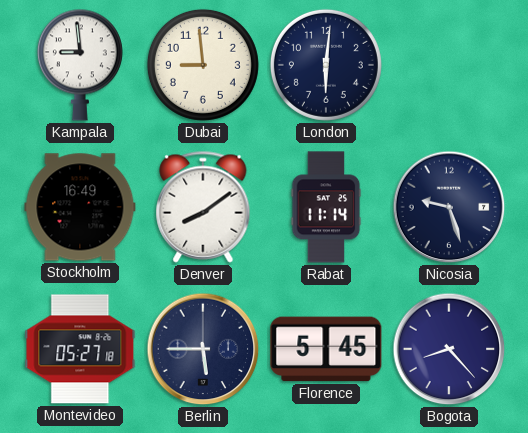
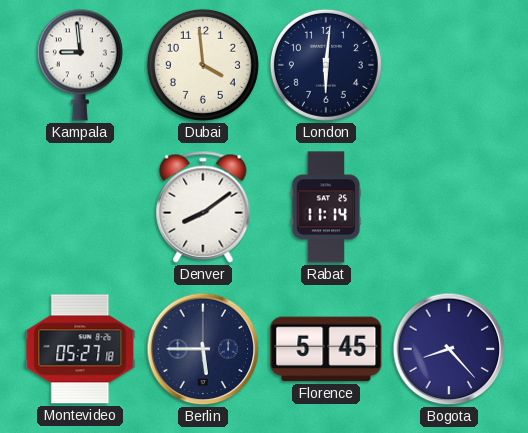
Dubai: 8:59 -> 3:59
Stockholm: 16:49 -> none
Nicosia: 9:27 -> none
